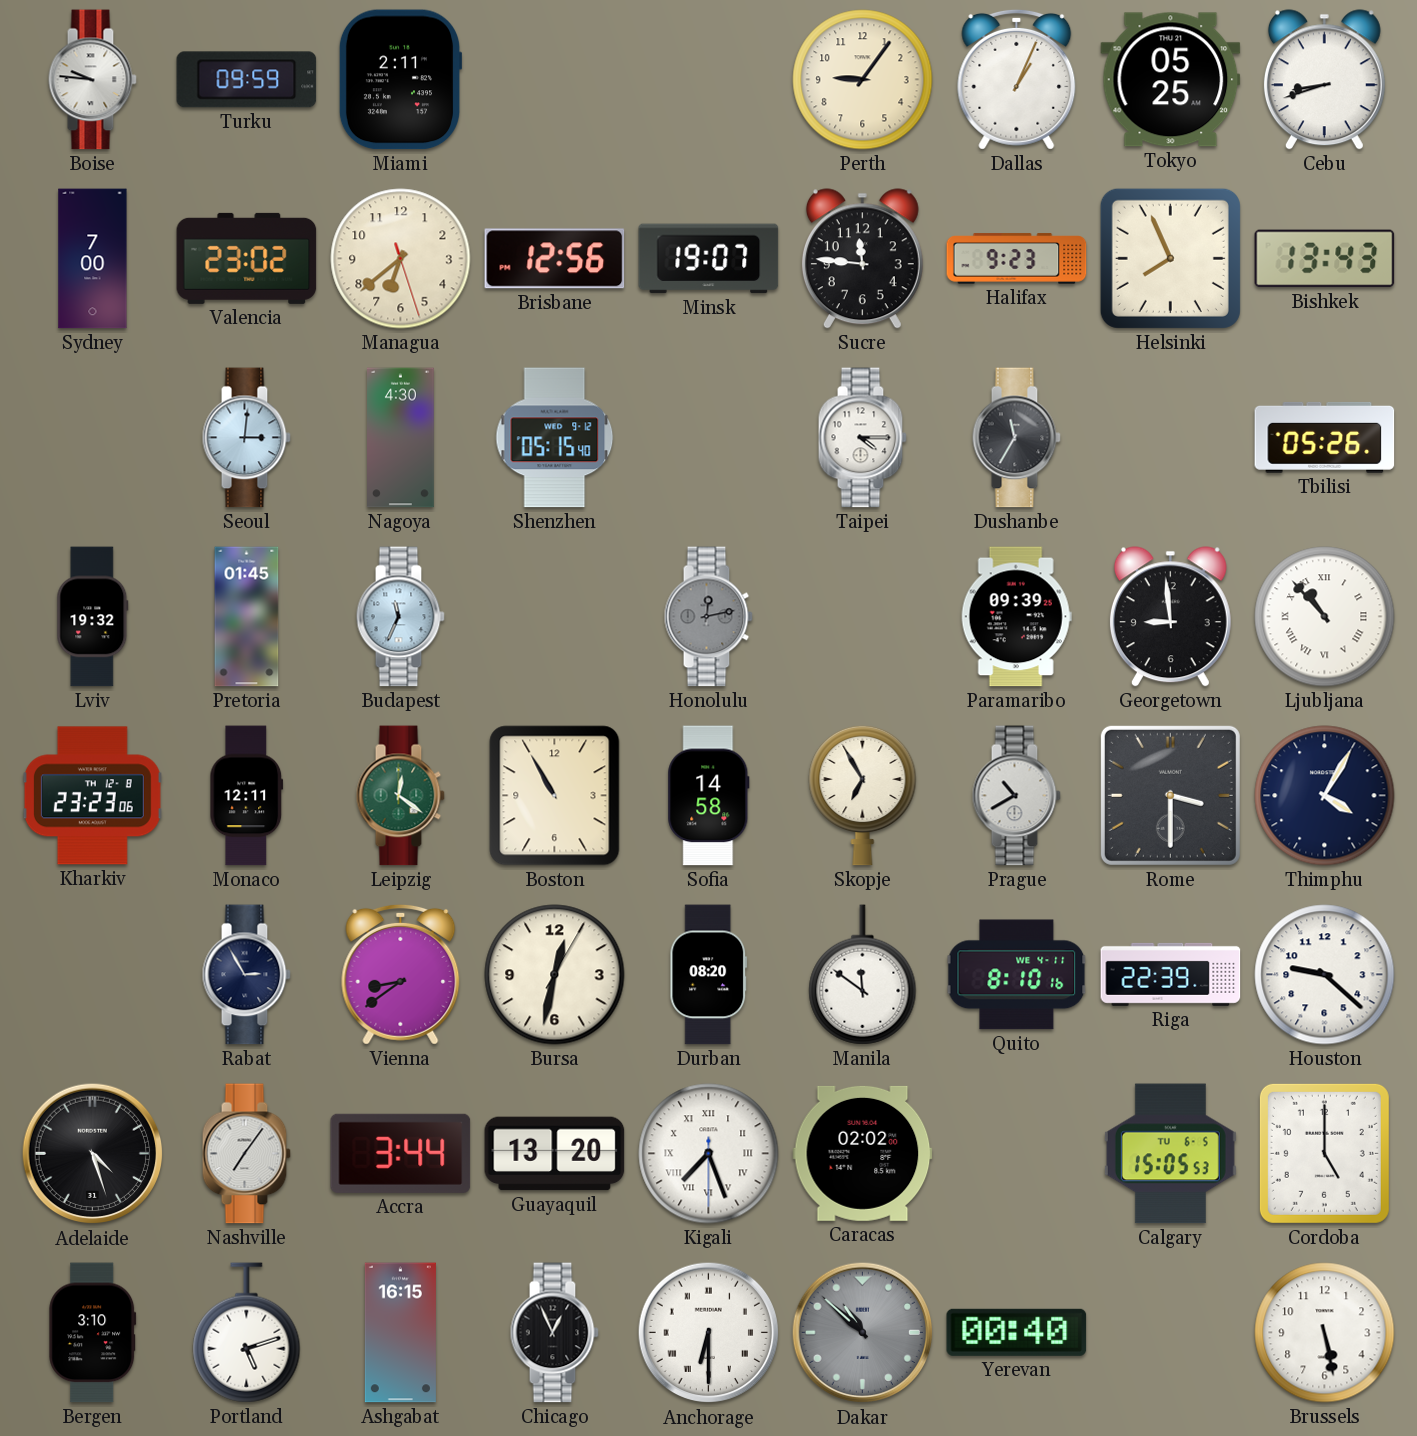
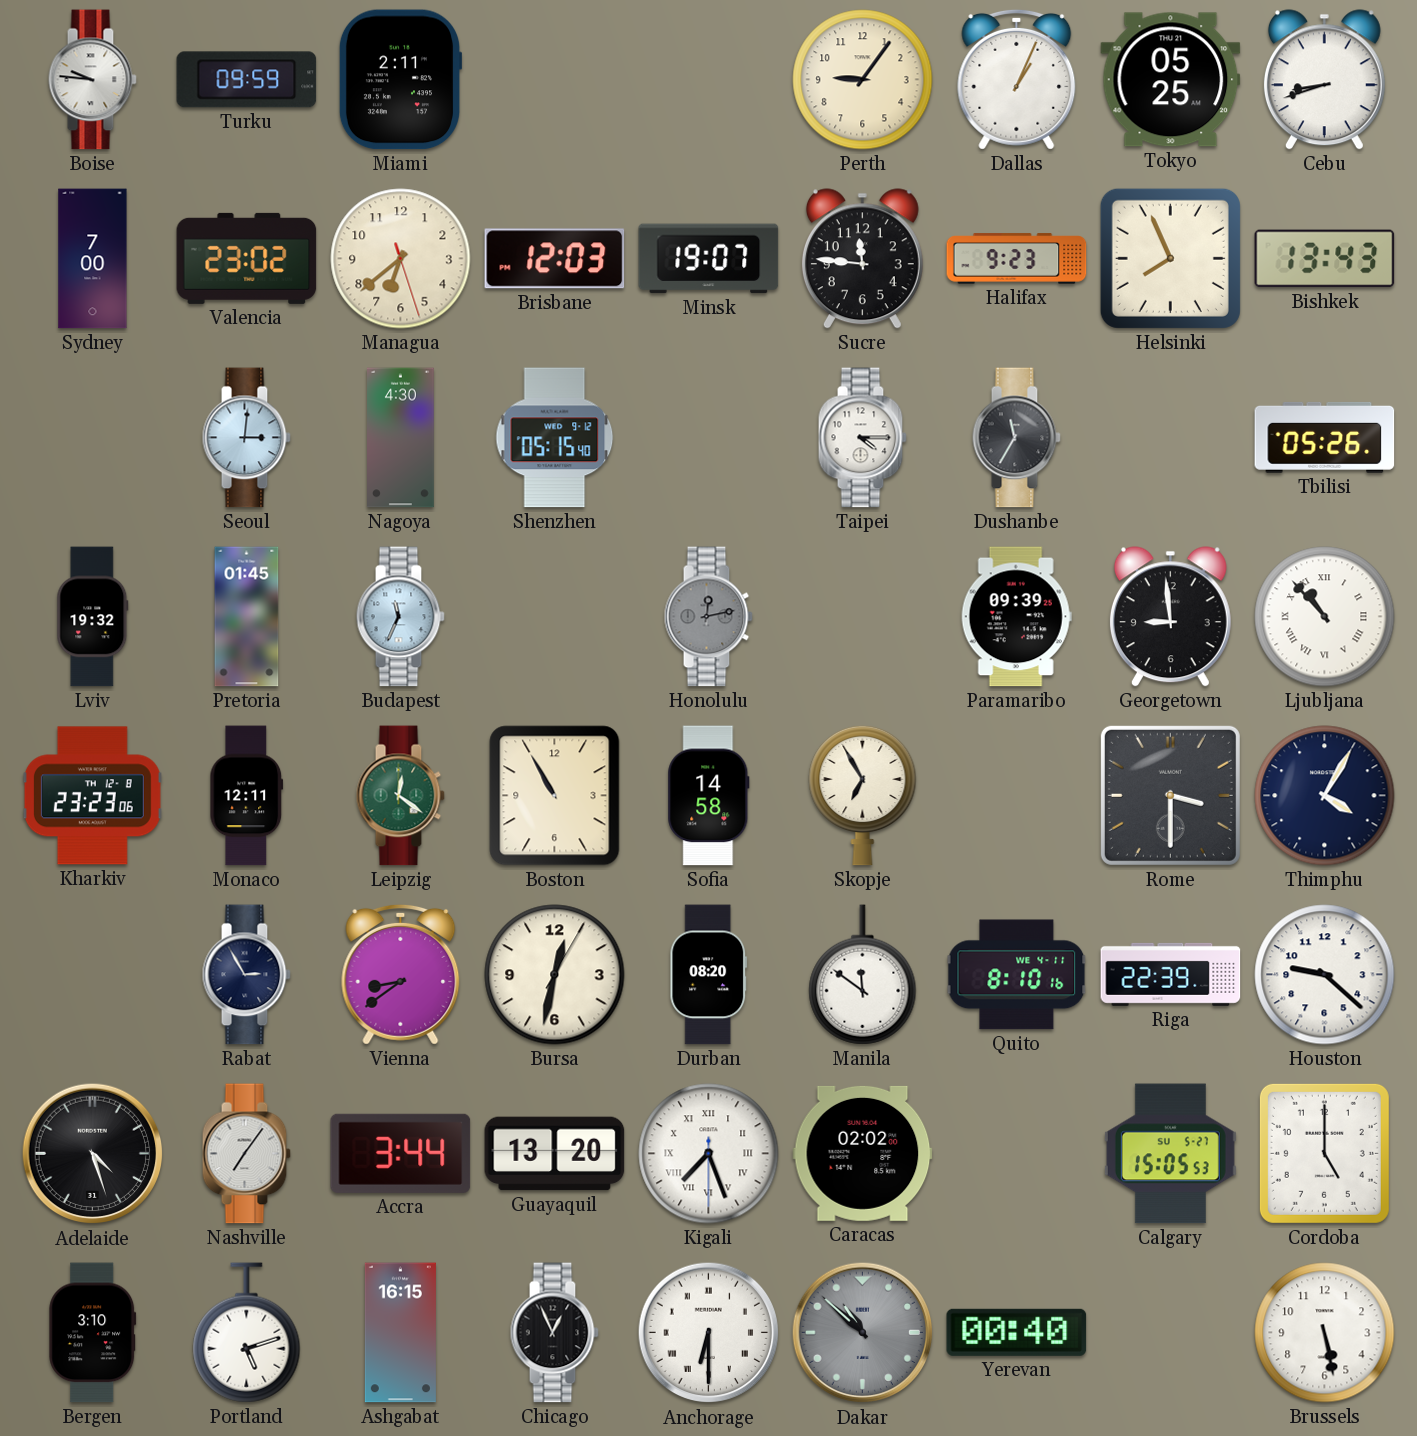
Brisbane: 12:56 -> 12:03
Prague: 10:40 -> none
Calgary date: TU 6-5 -> SU 5-27
